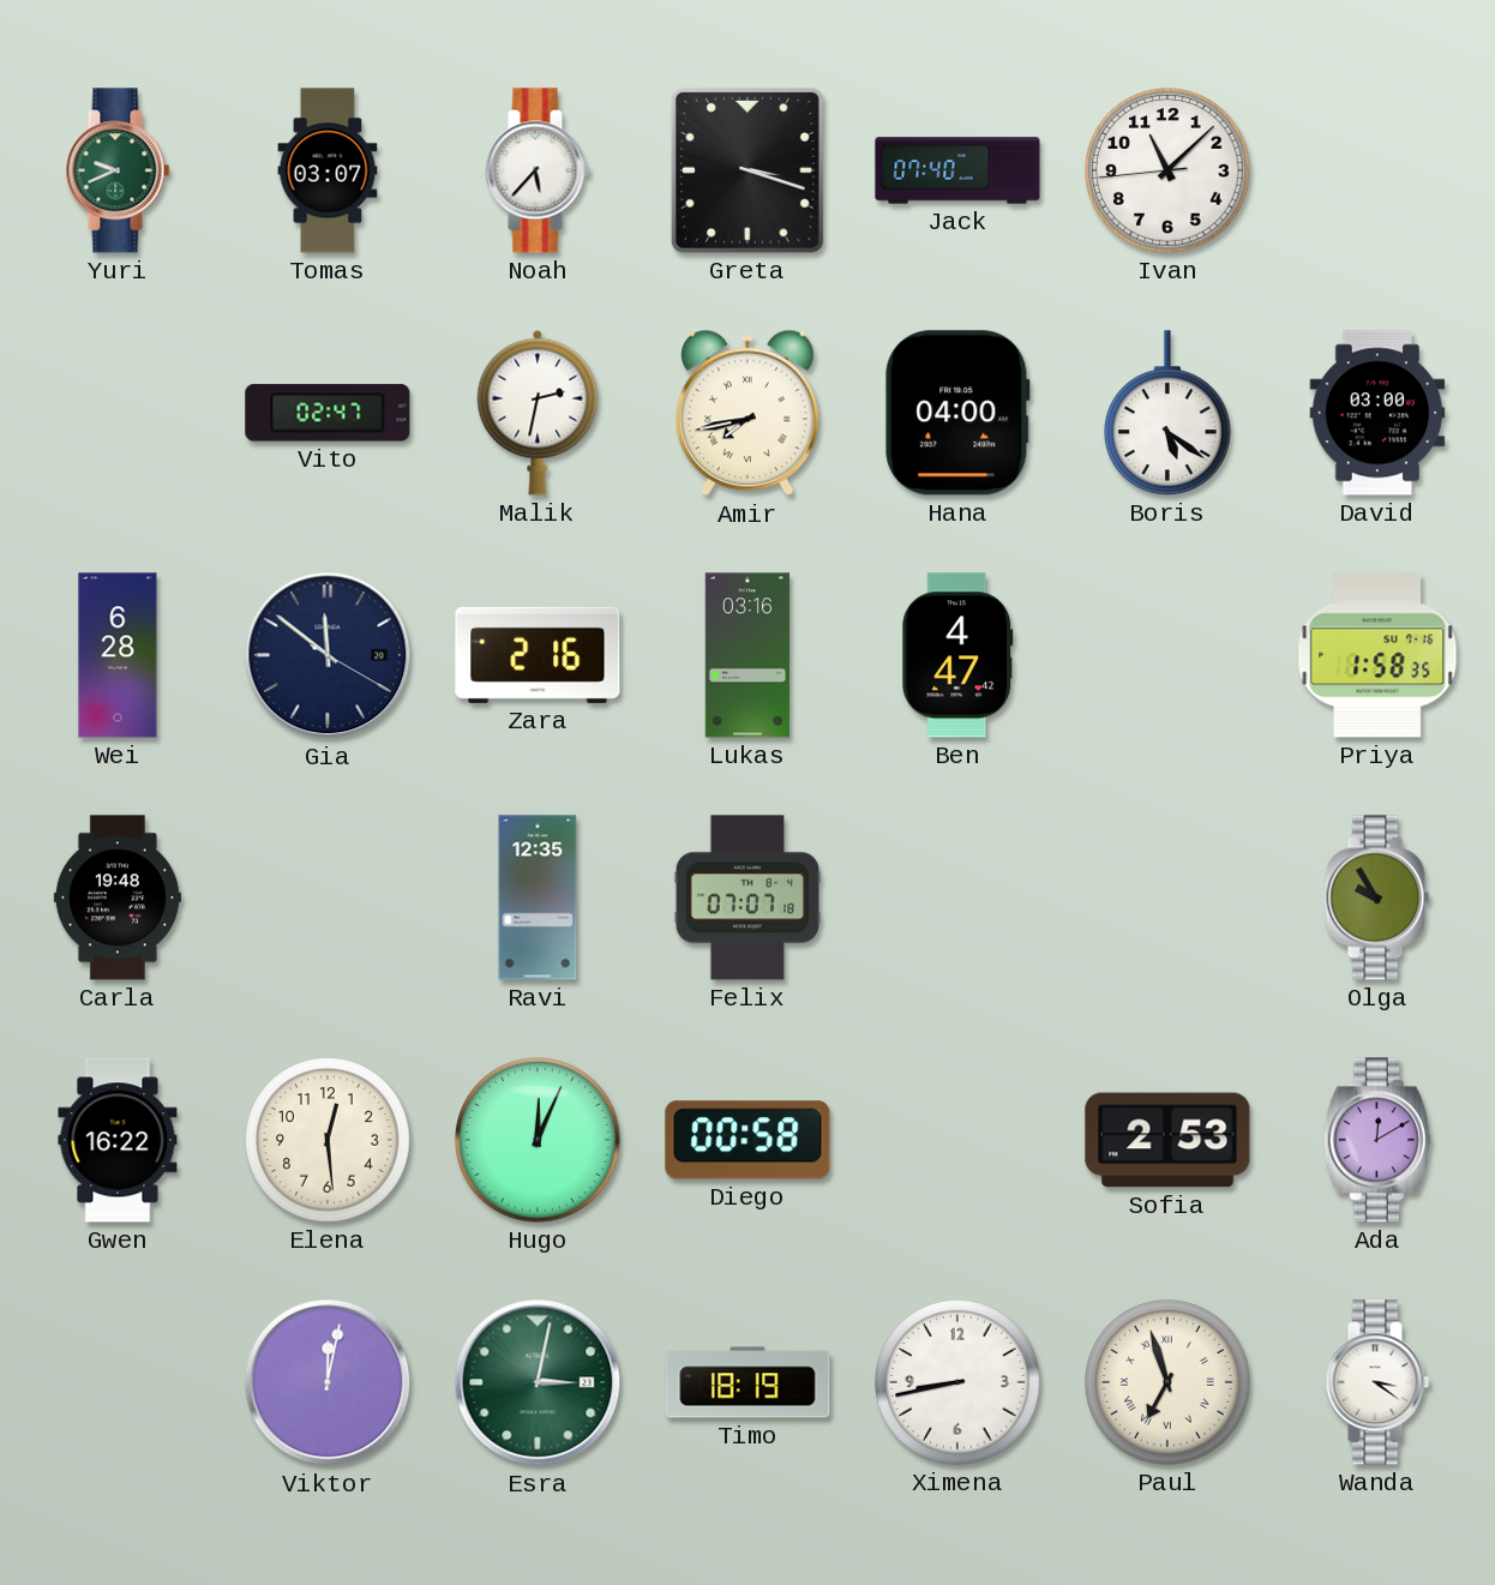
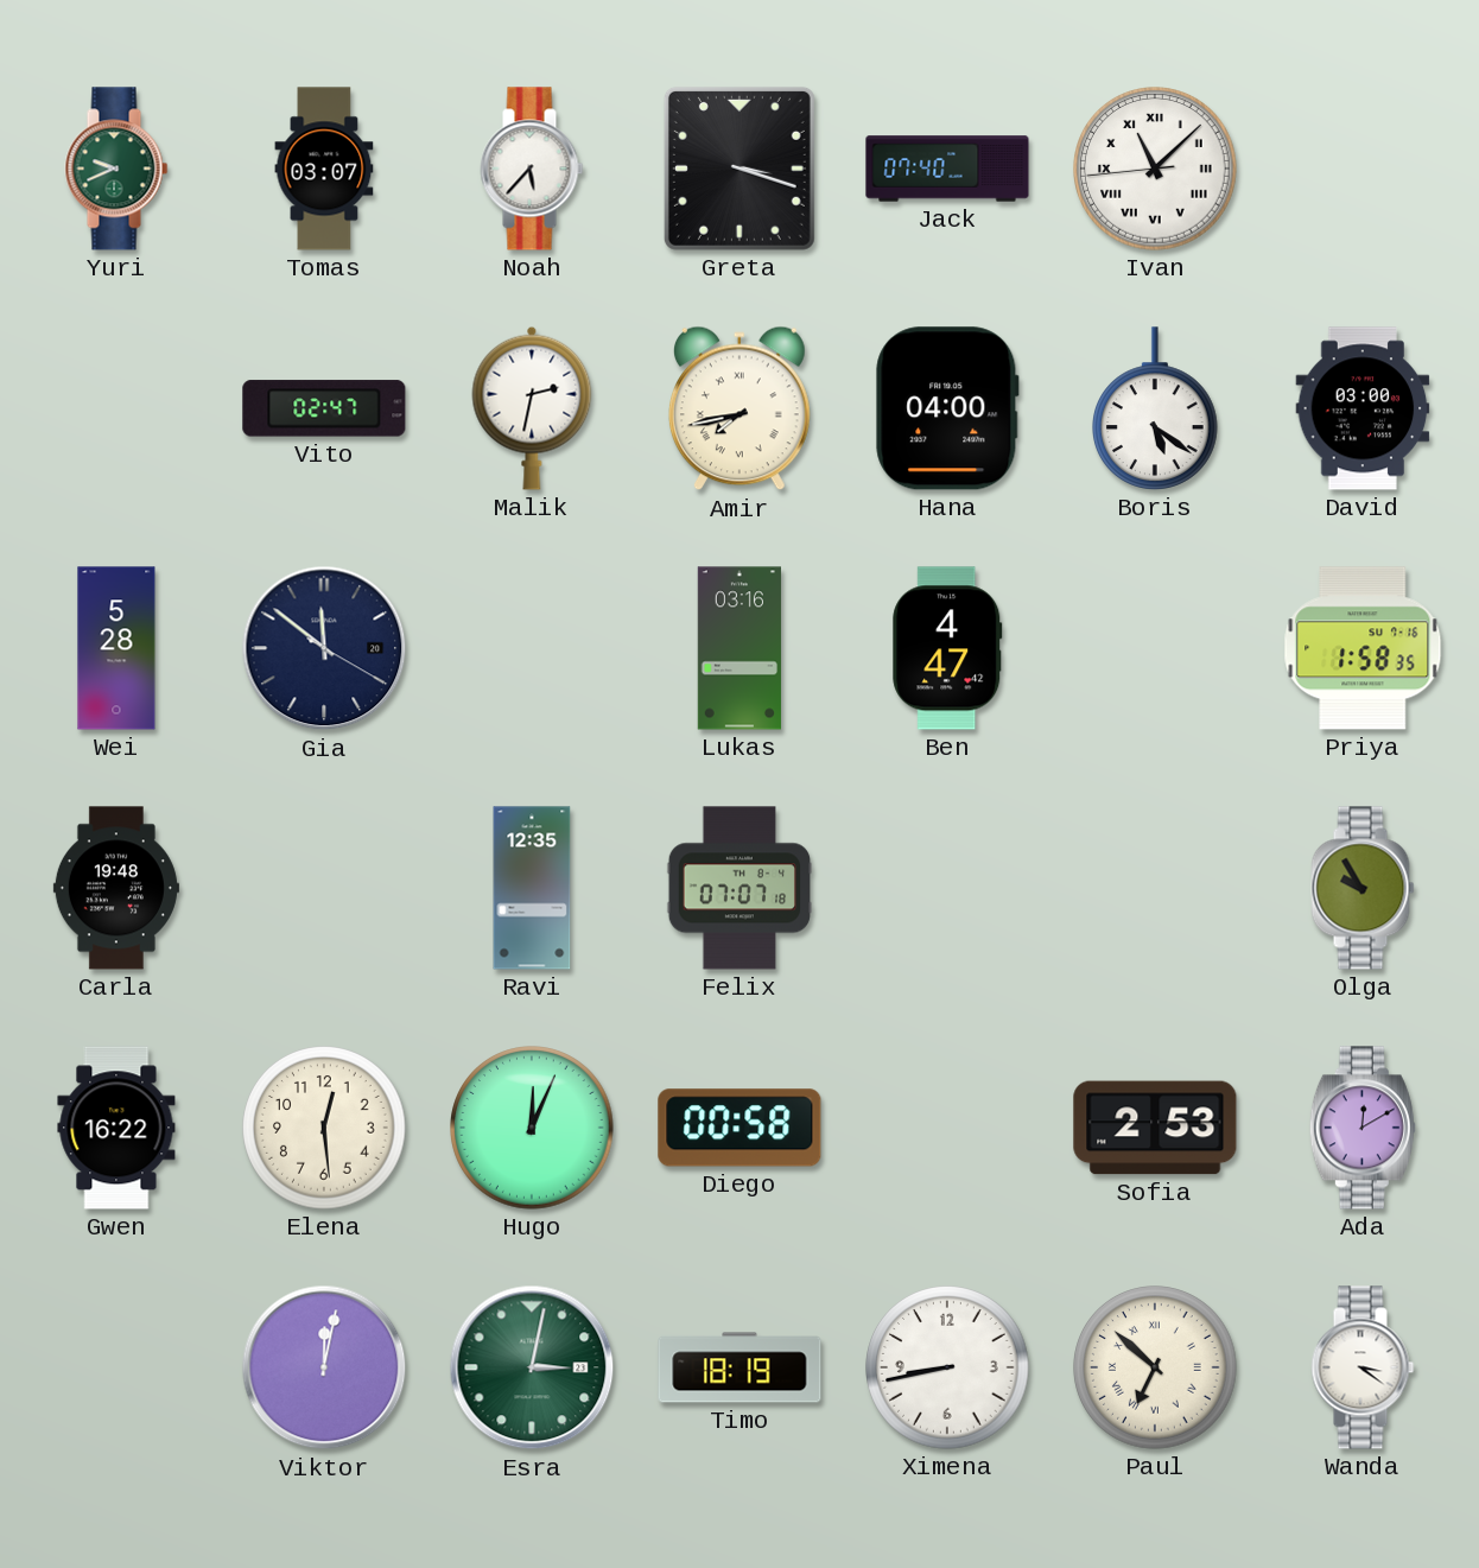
Ivan numerals: Arabic -> Roman
Wei: 6:28 -> 5:28
Zara: 2:16 -> none
Paul: 6:57 -> 6:52
